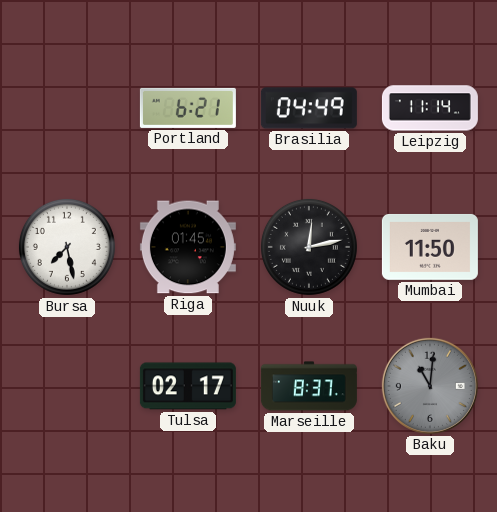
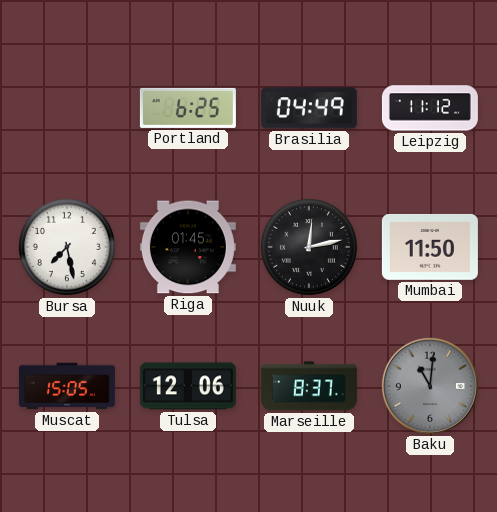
Portland: 6:21 -> 6:25
Leipzig: 11:14 -> 11:12
Muscat: none -> 15:05
Tulsa: 02:17 -> 12:06
